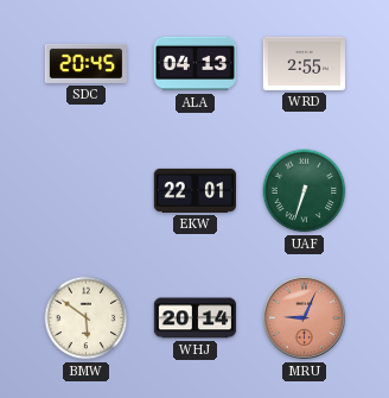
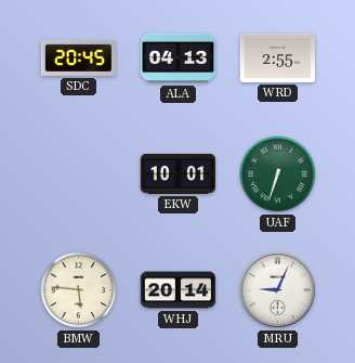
EKW: 22:01 -> 10:01
BMW: 5:51 -> 5:46
MRU dial: salmon -> white
